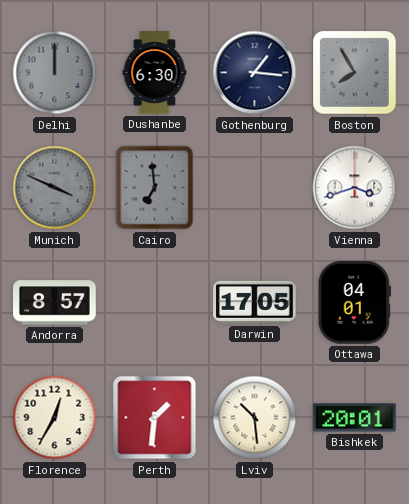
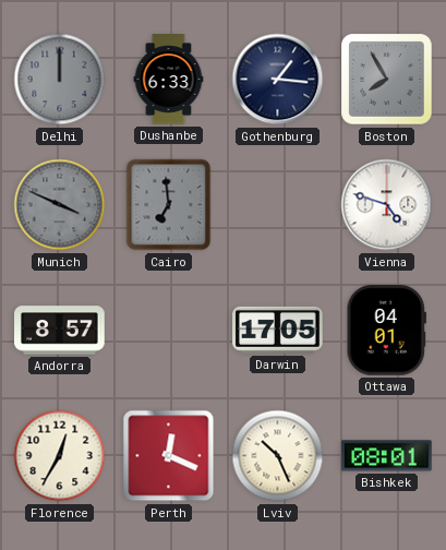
Dushanbe: 6:30 -> 6:33
Vienna: 3:42 -> 4:48
Perth: 1:31 -> 12:19
Lviv: 10:29 -> 10:26
Bishkek: 20:01 -> 08:01
